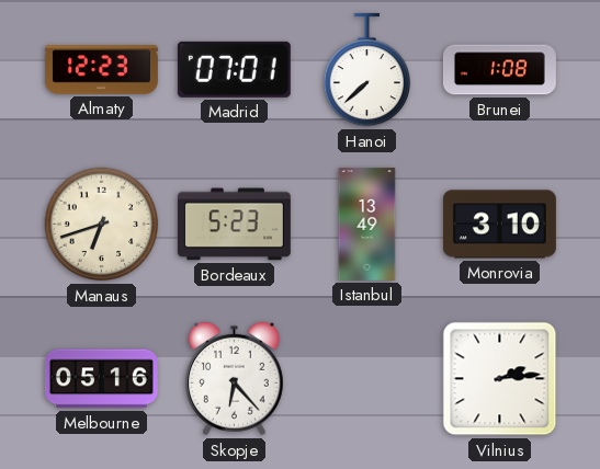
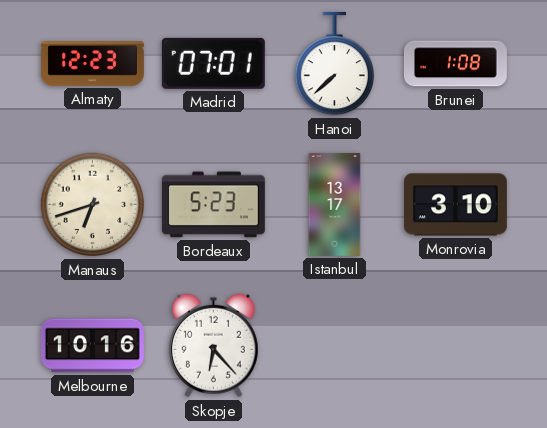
Istanbul: 13:49 -> 13:17
Melbourne: 05:16 -> 10:16
Vilnius: 2:14 -> none
